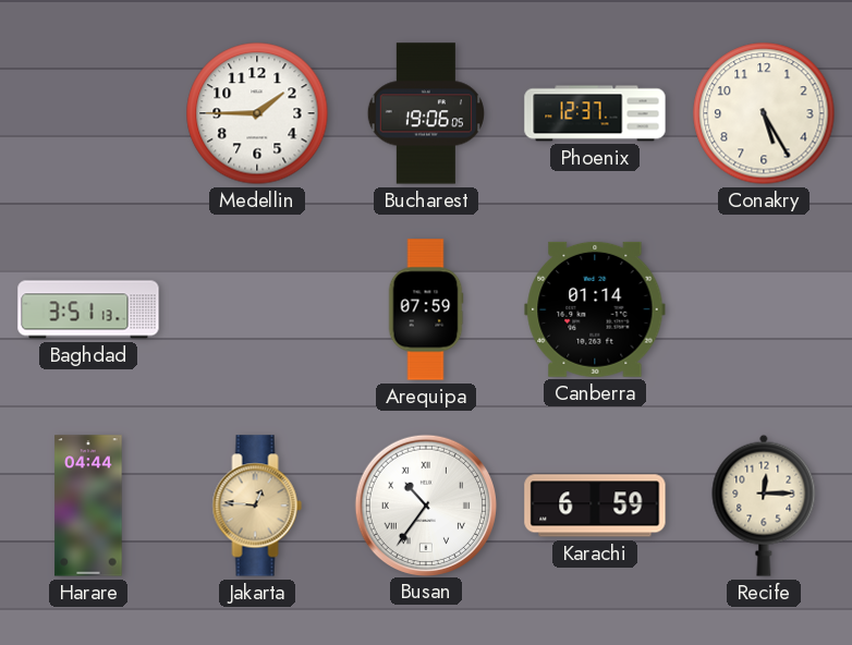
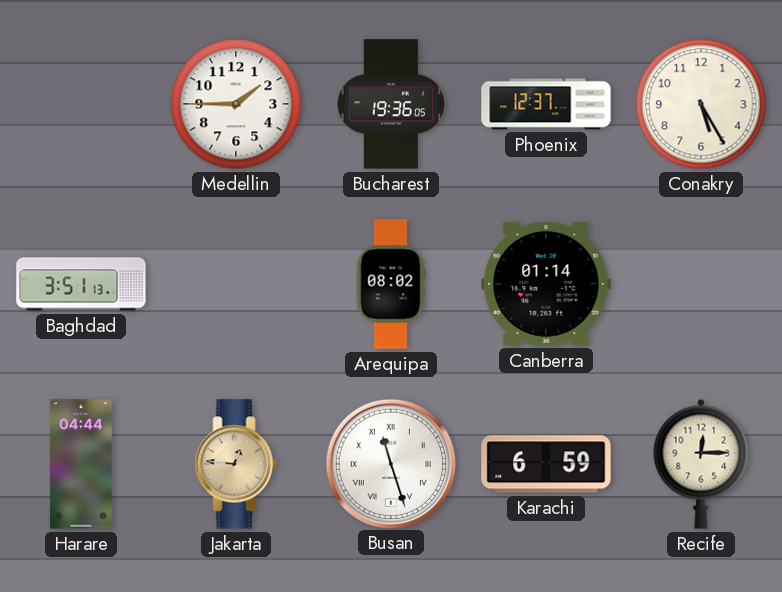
Bucharest: 19:06 -> 19:36
Arequipa: 07:59 -> 08:02
Busan: 10:36 -> 11:27
